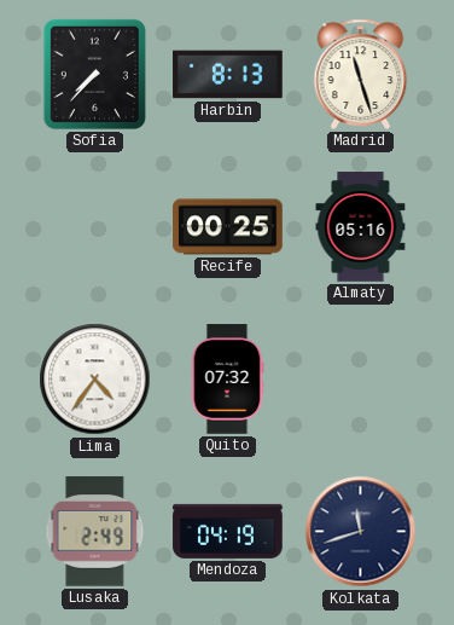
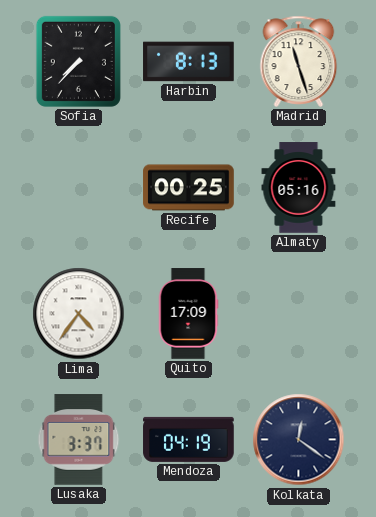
Quito: 07:32 -> 17:09
Lusaka: 2:49 -> 3:37
Kolkata: 11:42 -> 12:21
